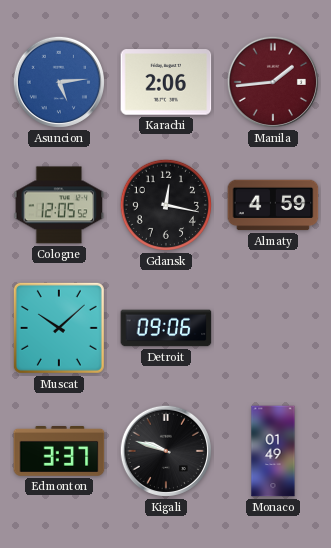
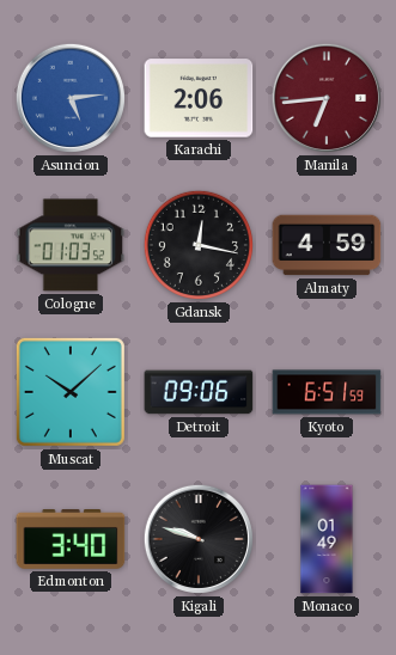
Manila: 1:44 -> 6:44
Cologne: 12:05 -> 01:03
Kyoto: none -> 6:51
Edmonton: 3:37 -> 3:40
